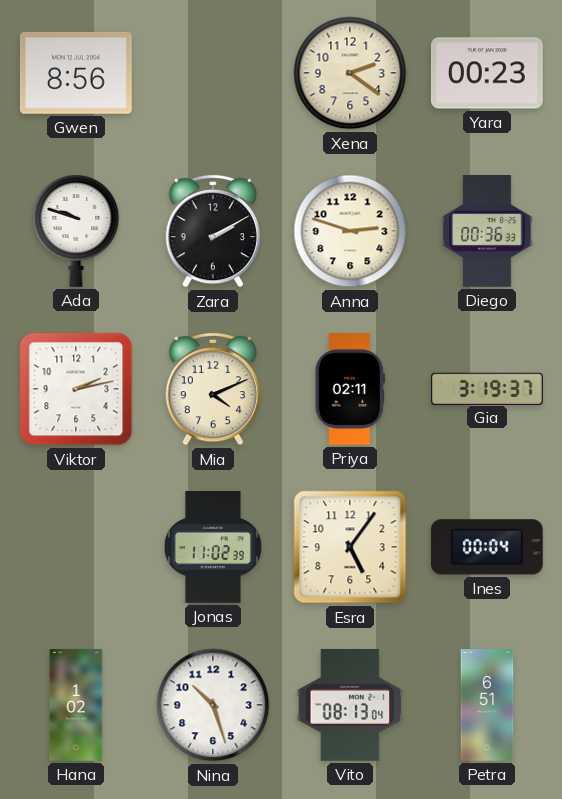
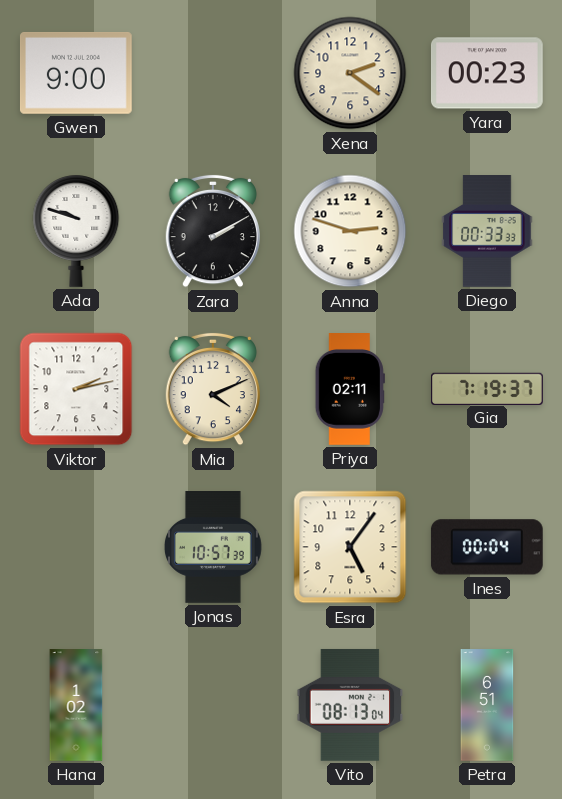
Gwen: 8:56 -> 9:00
Diego: 00:36 -> 00:33
Gia: 3:19 -> 7:19
Jonas: 11:02 -> 10:57
Nina: 10:27 -> none
